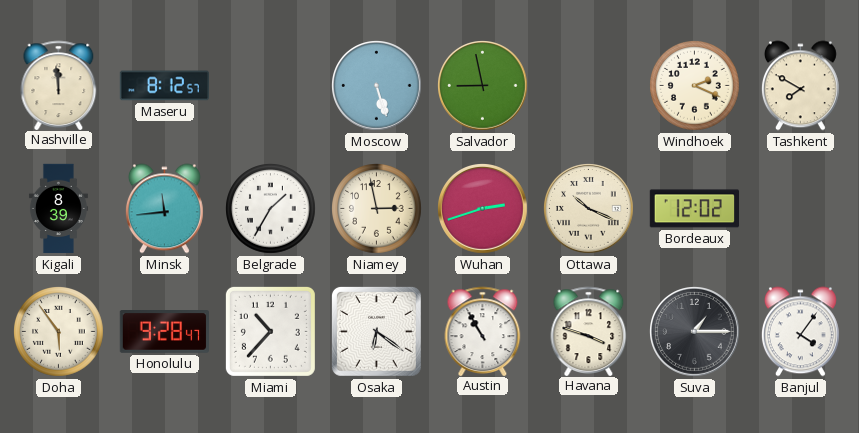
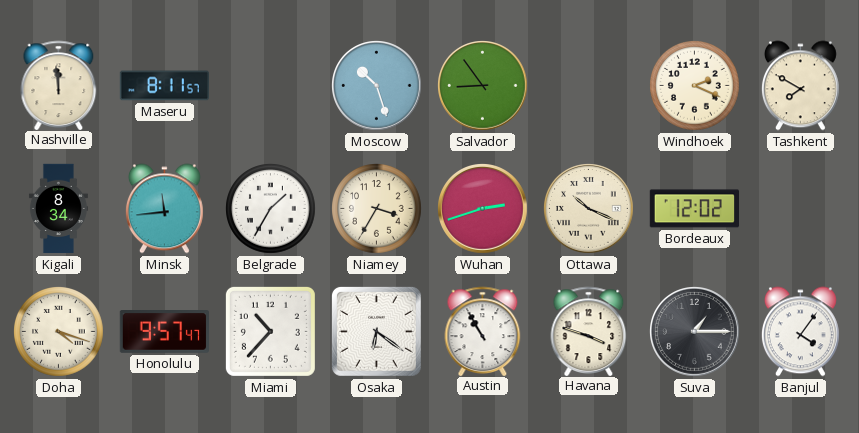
Maseru: 8:12 -> 8:11
Moscow: 5:27 -> 10:27
Salvador: 8:58 -> 8:54
Kigali: 8:39 -> 8:34
Niamey: 2:58 -> 3:35
Doha: 5:54 -> 4:18
Honolulu: 9:28 -> 9:57
